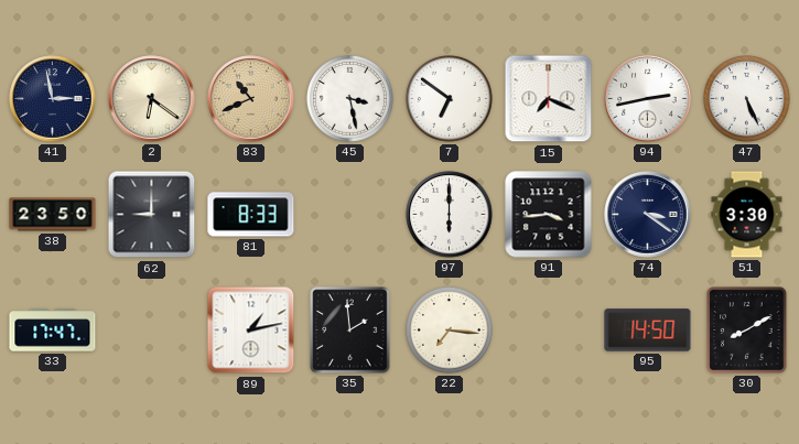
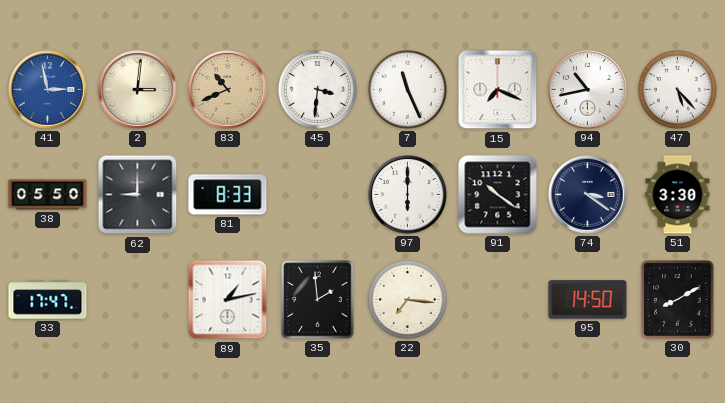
41 dial: navy -> blue
2: 6:21 -> 3:01
45: 3:28 -> 3:31
7: 6:51 -> 11:26
94: 2:43 -> 10:43
47: 5:26 -> 5:23
38: 23:50 -> 05:50
91: 3:44 -> 10:21
